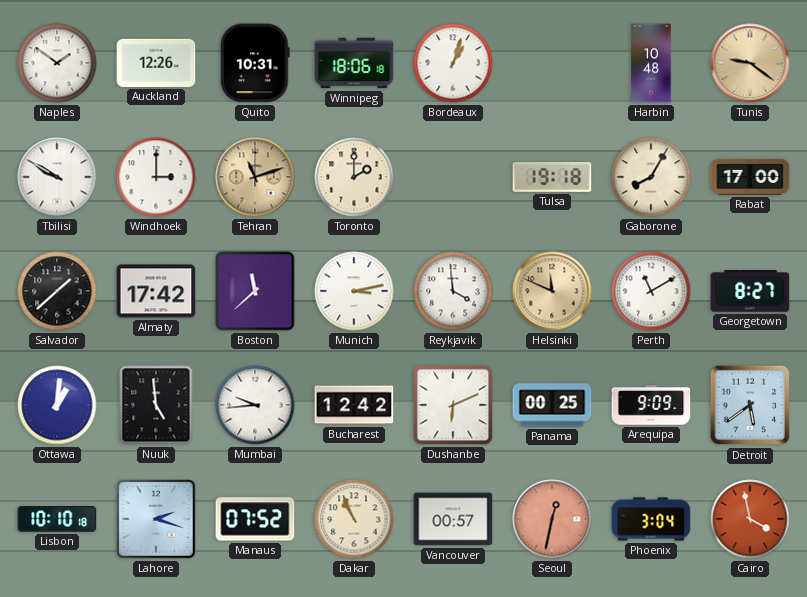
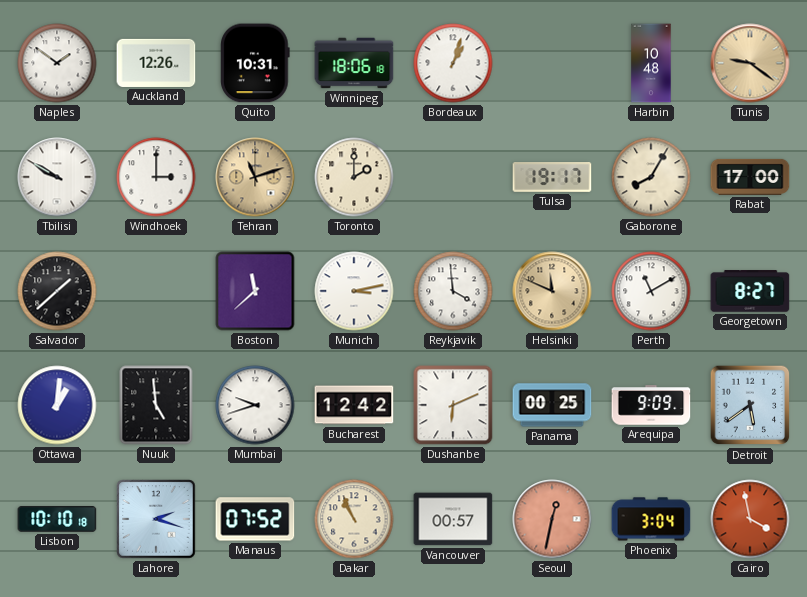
Tulsa: 19:18 -> 19:17
Almaty: 17:42 -> none
Mumbai: 9:44 -> 9:42
